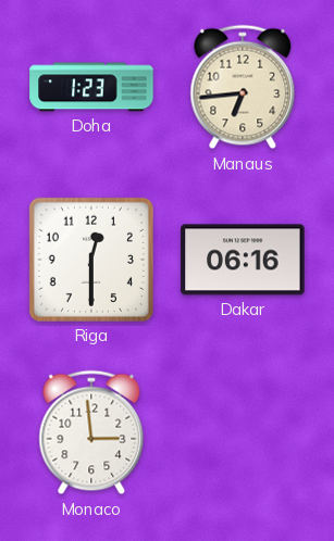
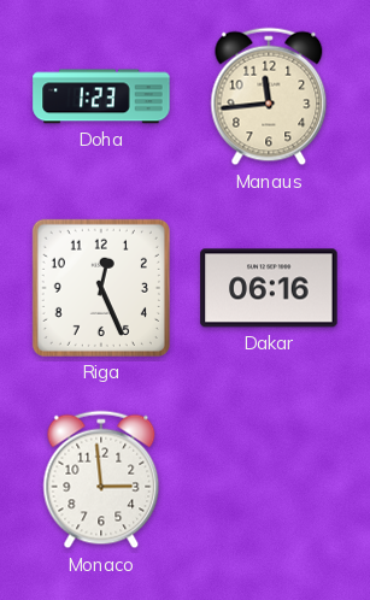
Manaus: 6:44 -> 11:44
Riga: 12:30 -> 12:26
